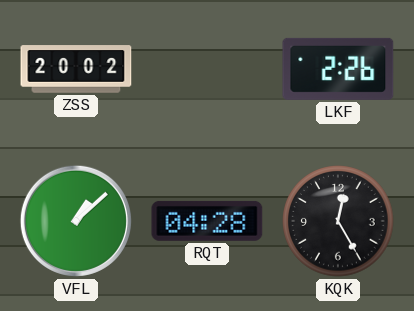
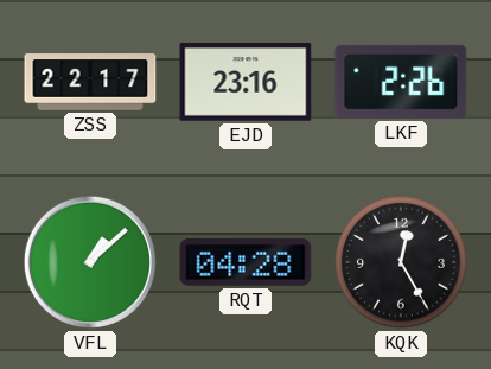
ZSS: 20:02 -> 22:17
EJD: none -> 23:16
